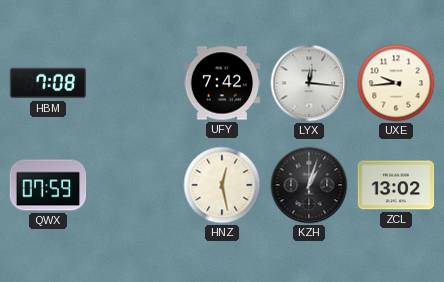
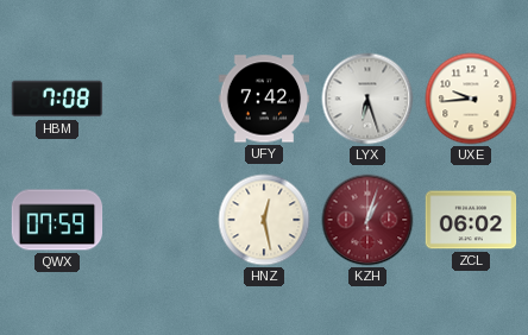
LYX: 12:16 -> 6:27
KZH dial: black -> burgundy
ZCL: 13:02 -> 06:02
